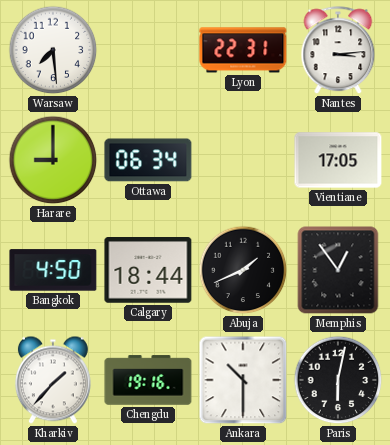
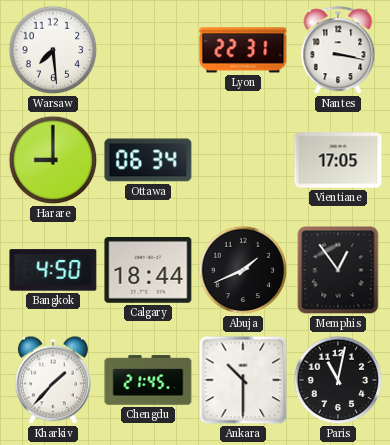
Nantes: 3:14 -> 3:17
Chengdu: 19:16 -> 21:45
Paris: 6:02 -> 11:02
